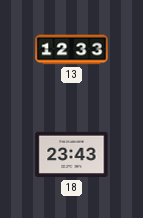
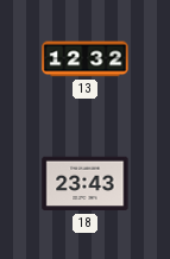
13: 12:33 -> 12:32
